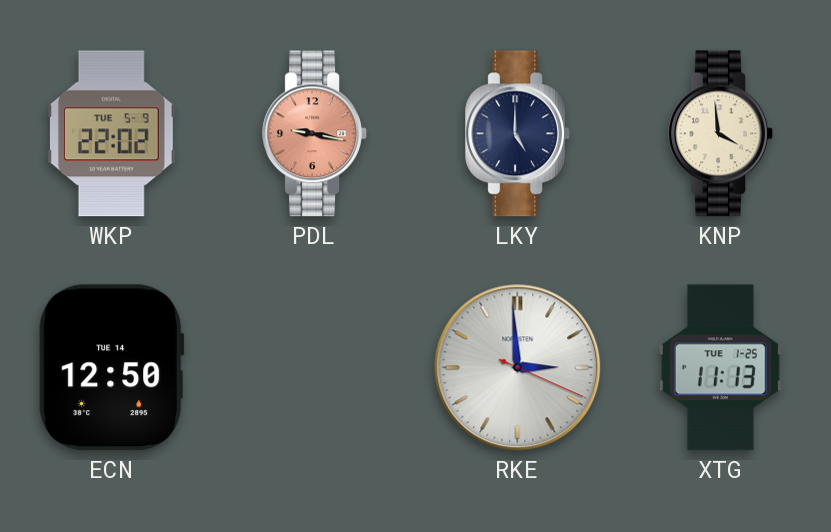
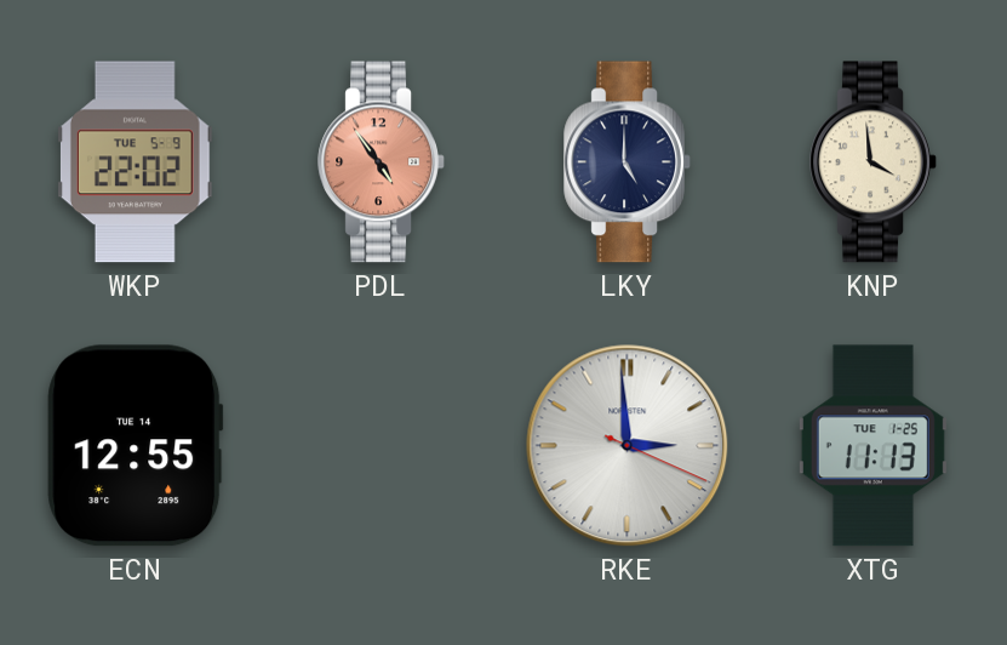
PDL: 9:17 -> 4:54
ECN: 12:50 -> 12:55
